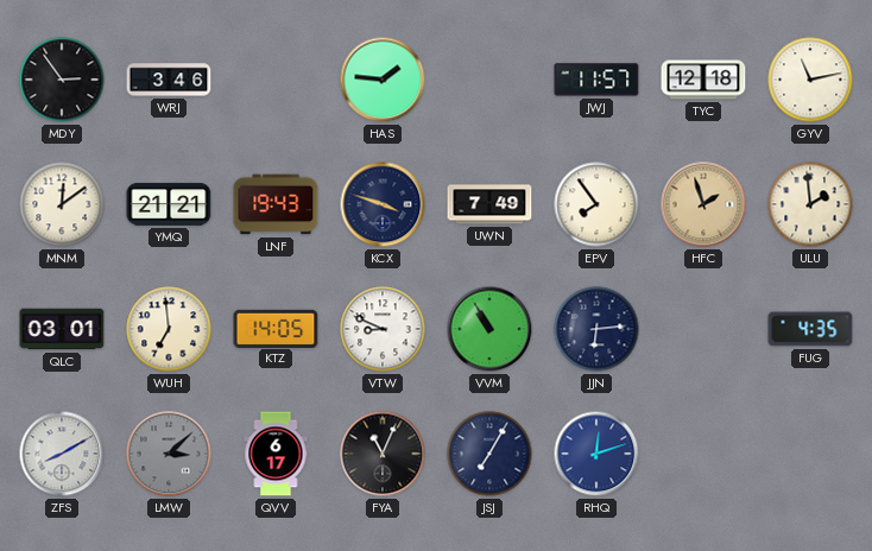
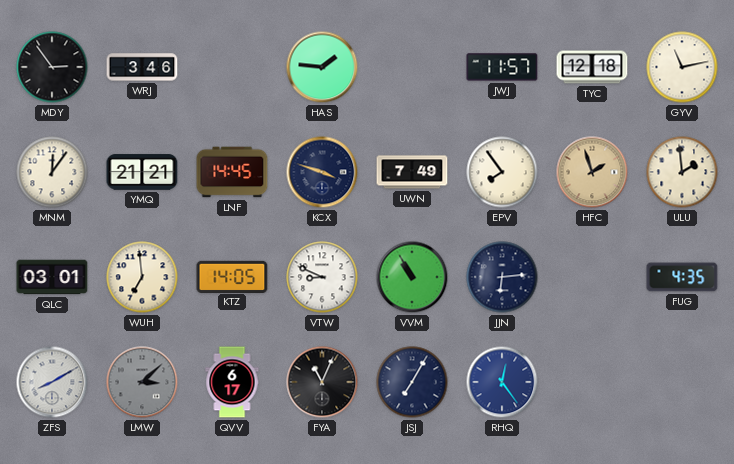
MNM: 12:09 -> 12:06
LNF: 19:43 -> 14:45
RHQ: 12:12 -> 12:24
